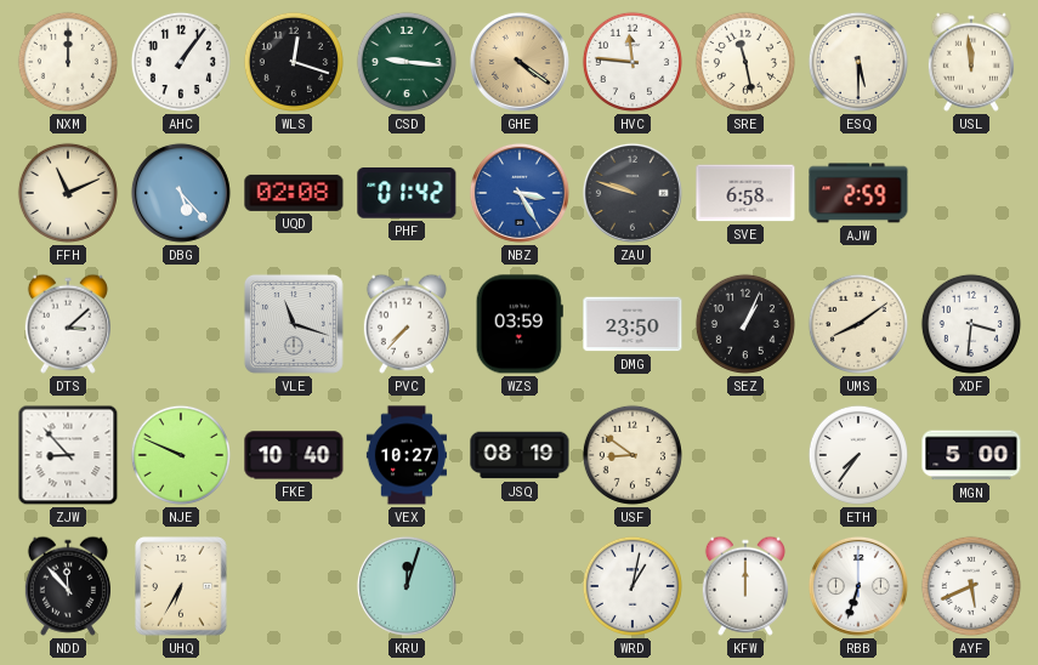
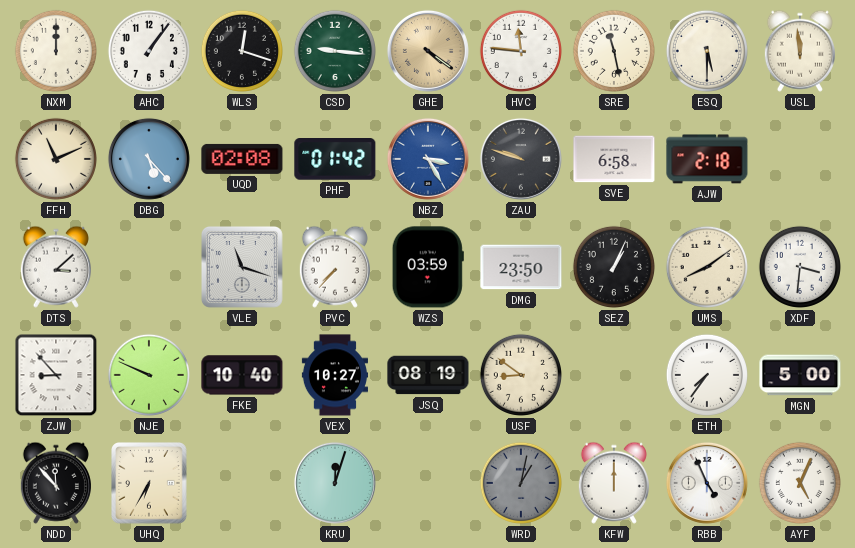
AJW: 2:59 -> 2:18
WRD dial: white -> grey
RBB: 6:33 -> 4:56
AYF: 5:41 -> 5:04
